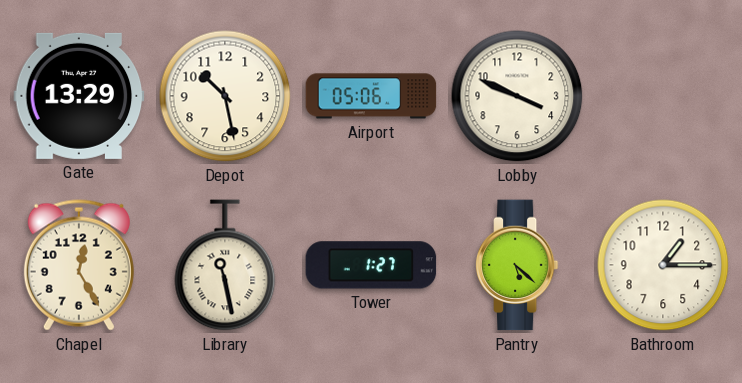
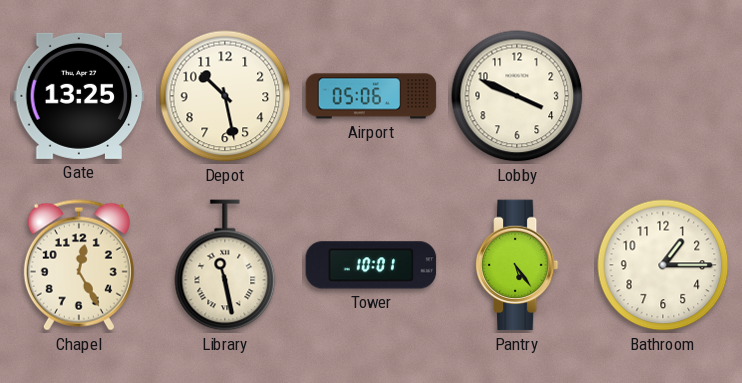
Gate: 13:29 -> 13:25
Tower: 1:27 -> 10:01
Pantry: 5:22 -> 5:24
